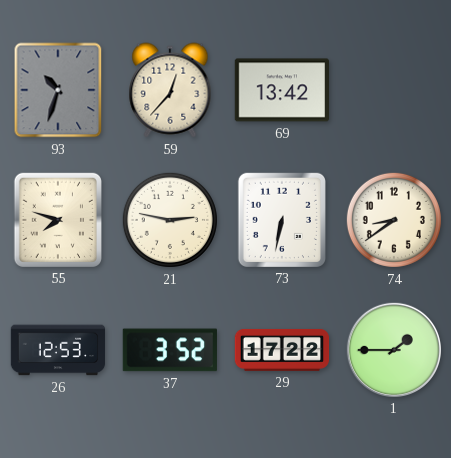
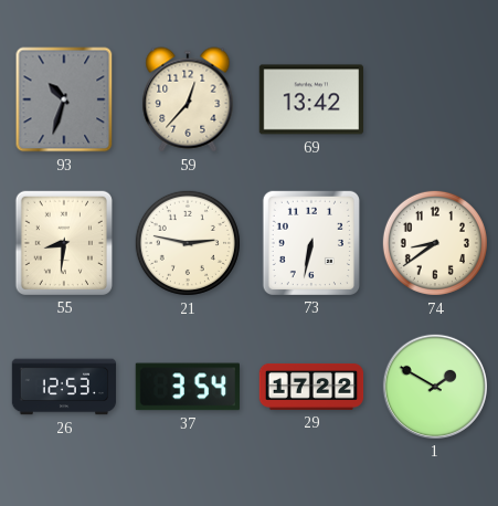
55: 7:48 -> 8:31
37: 3:52 -> 3:54
1: 1:45 -> 1:50
